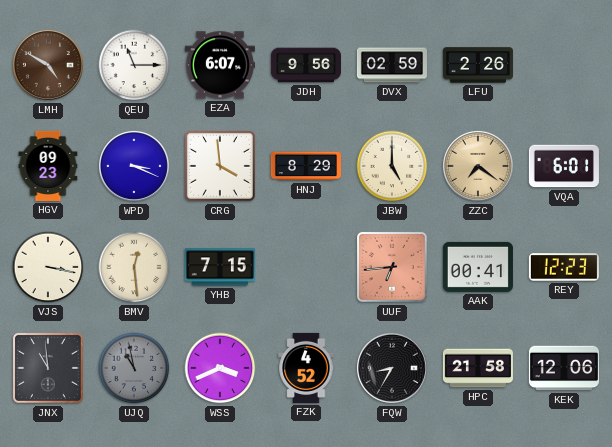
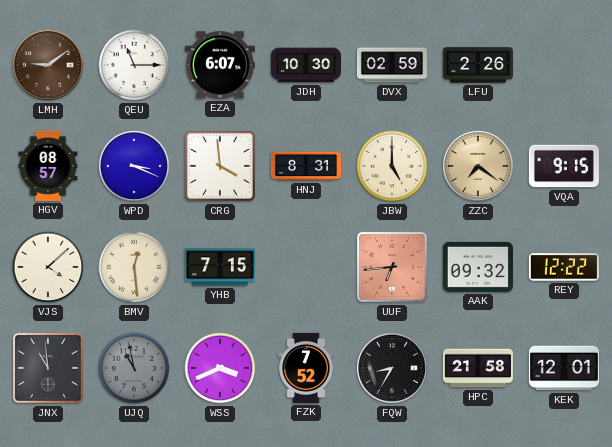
LMH: 4:50 -> 9:09
JDH: 9:56 -> 10:30
HGV: 09:23 -> 08:57
HNJ: 8:29 -> 8:31
VQA: 6:01 -> 9:15
VJS: 3:17 -> 4:08
AAK: 00:41 -> 09:32
REY: 12:23 -> 12:22
FZK: 4:52 -> 7:52
KEK: 12:06 -> 12:01
